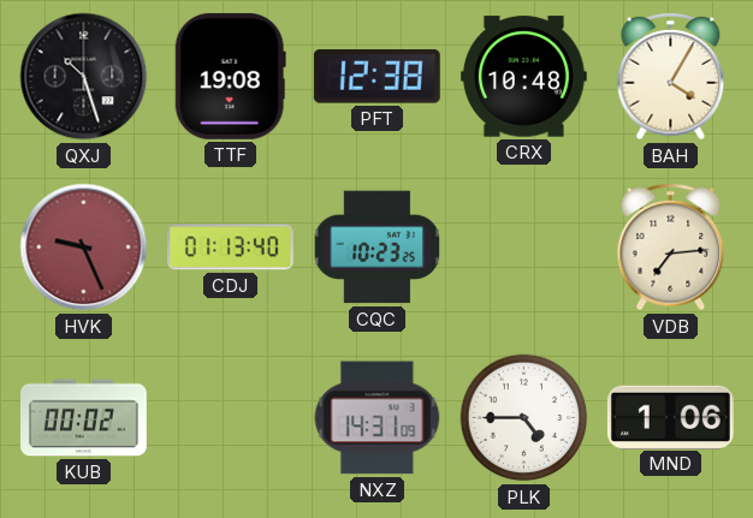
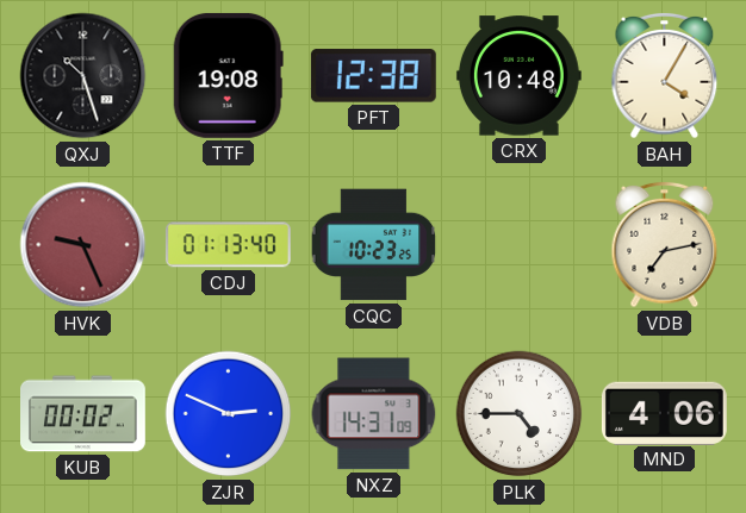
VDB: 7:14 -> 7:13
ZJR: none -> 2:49
MND: 1:06 -> 4:06
